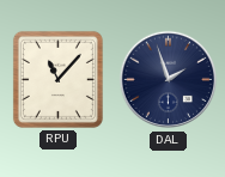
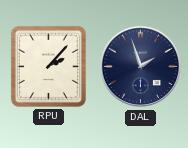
RPU: 11:07 -> 2:07
